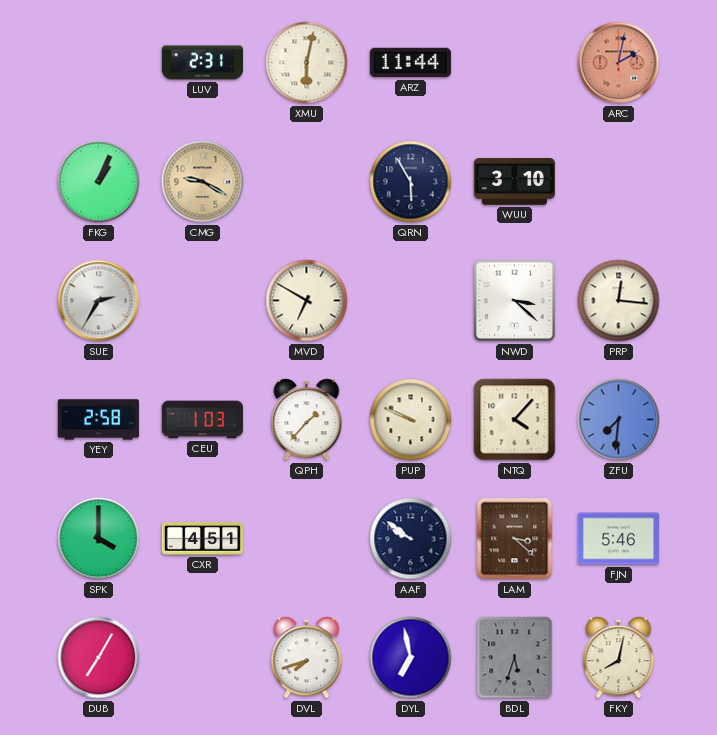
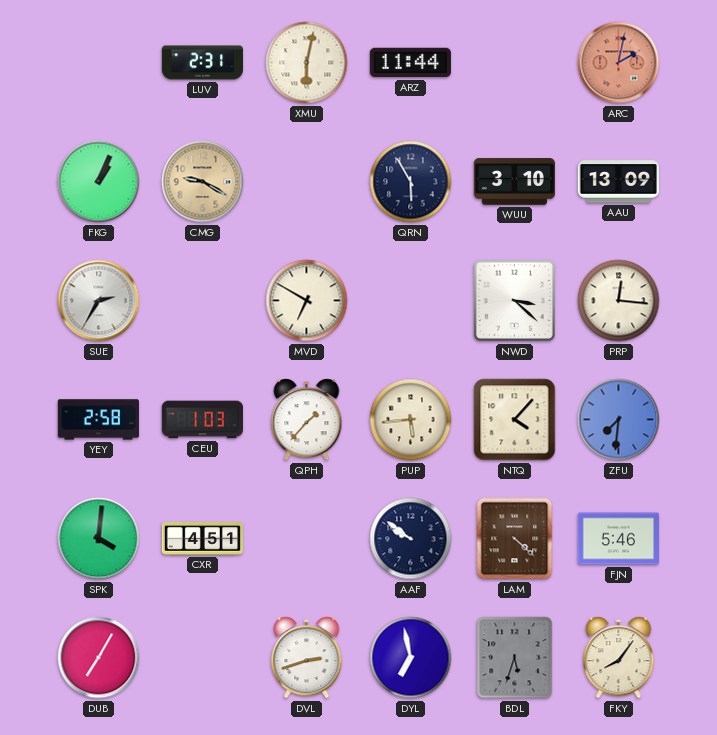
AAU: none -> 13:09
PUP: 9:49 -> 5:44
SPK: 4:00 -> 4:01
LAM: 3:22 -> 4:22
DVL: 7:42 -> 2:42
FKY: 8:02 -> 8:06
